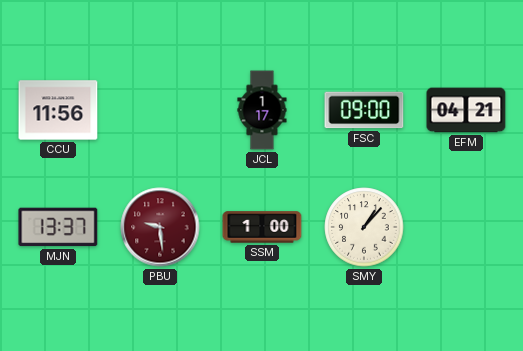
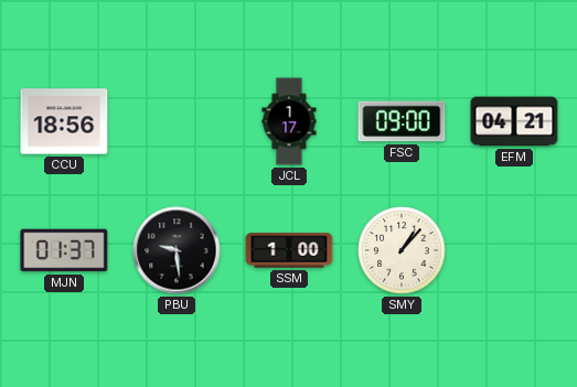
CCU: 11:56 -> 18:56
MJN: 13:37 -> 01:37
PBU dial: burgundy -> black
